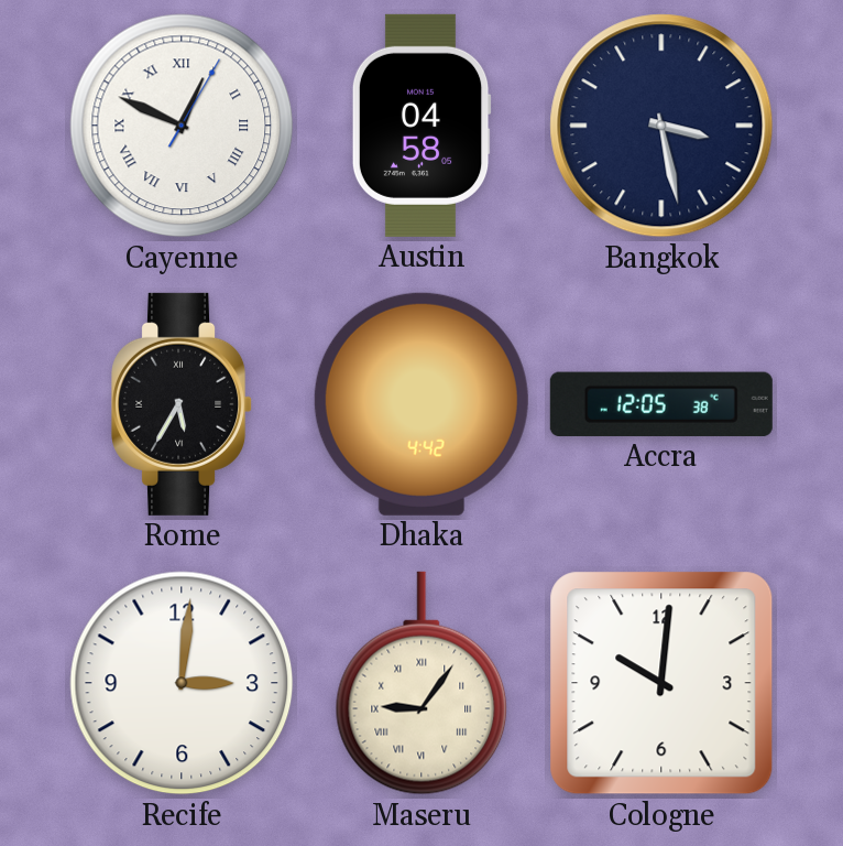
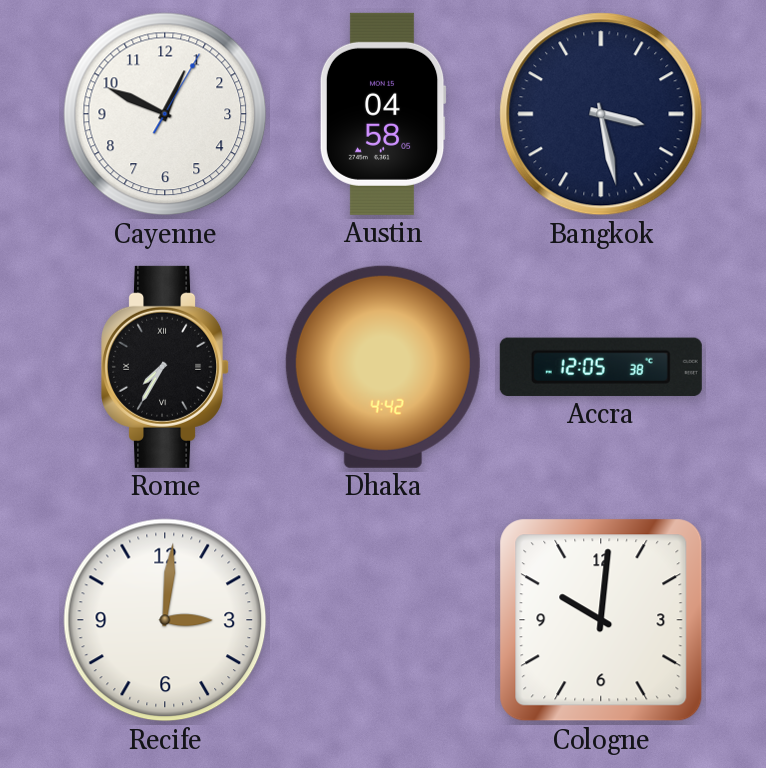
Cayenne numerals: Roman -> Arabic
Rome: 5:35 -> 7:35
Maseru: 9:06 -> none
